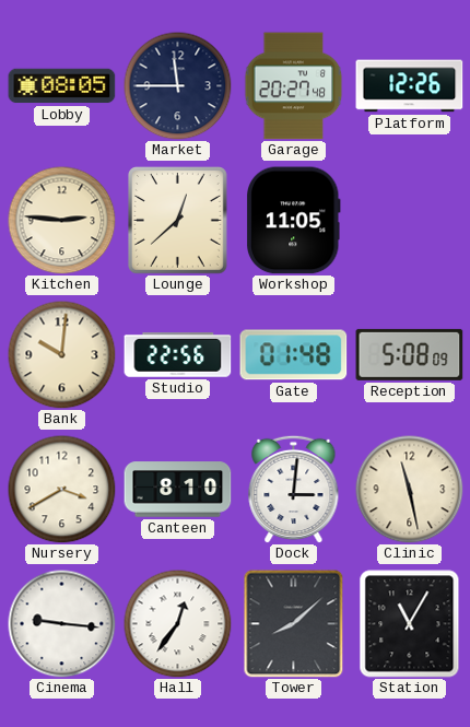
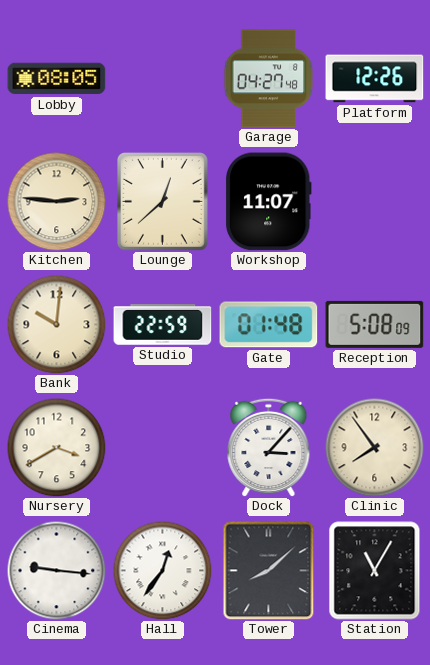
Market: 11:45 -> none
Garage: 20:27 -> 04:27
Workshop: 11:05 -> 11:07
Studio: 22:56 -> 22:59
Canteen: 8:10 -> none
Dock: 3:01 -> 3:07
Clinic: 11:28 -> 7:54
